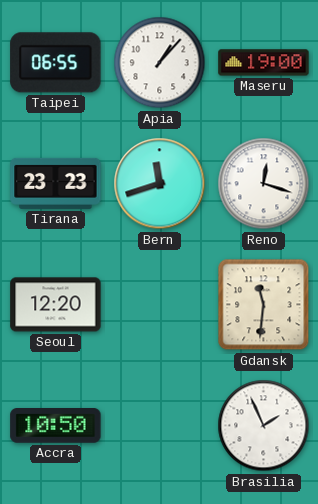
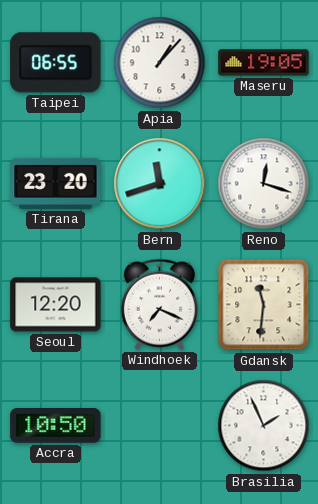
Maseru: 19:00 -> 19:05
Tirana: 23:23 -> 23:20
Windhoek: none -> 7:19
